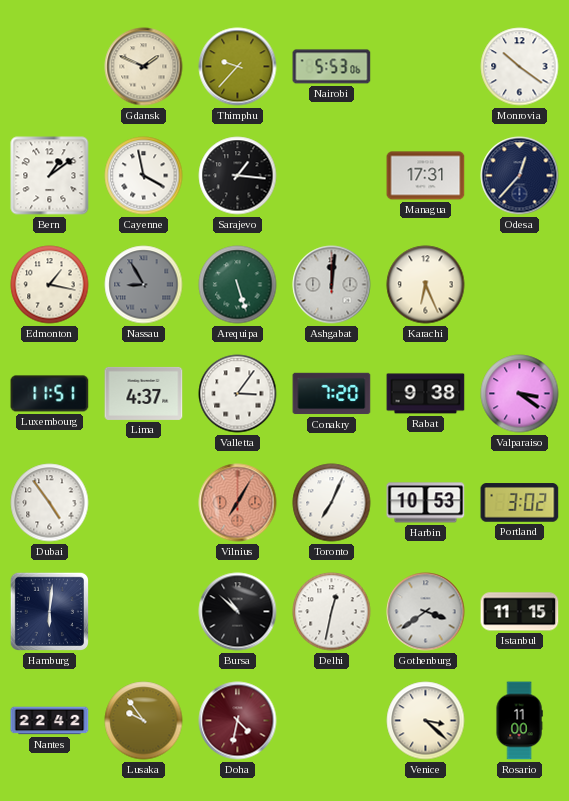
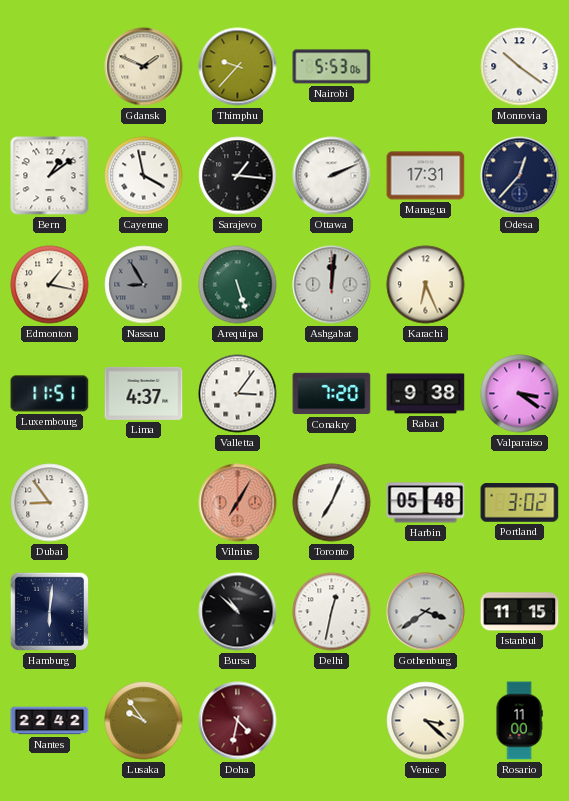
Ottawa: none -> 2:11
Dubai: 4:54 -> 8:54
Harbin: 10:53 -> 05:48
